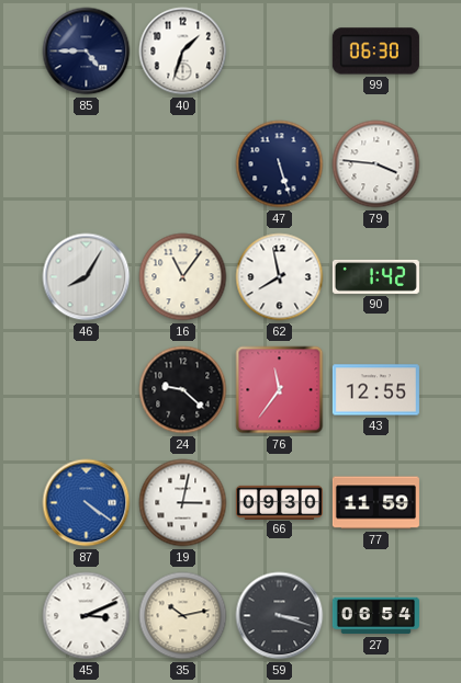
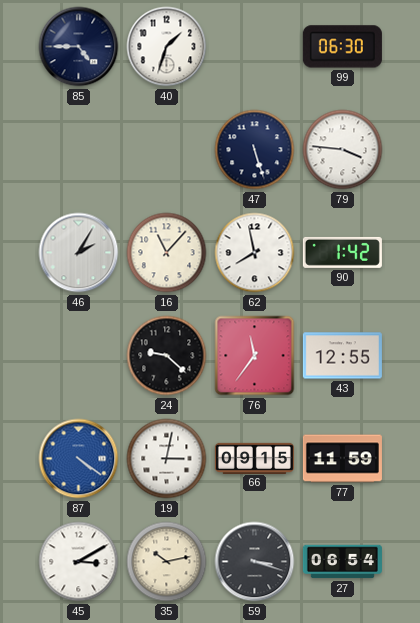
46: 8:05 -> 2:05
16: 11:06 -> 11:07
66: 09:30 -> 09:15
45: 3:11 -> 3:10
